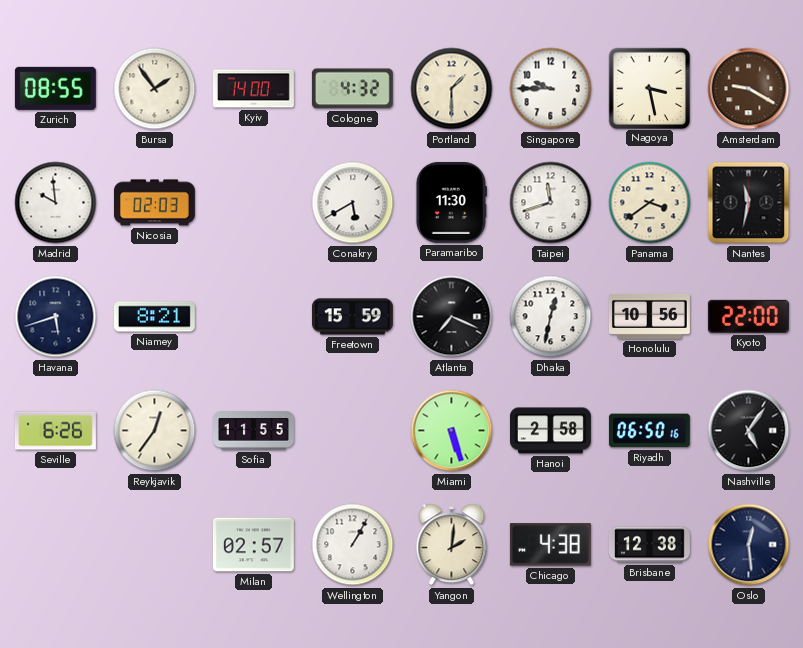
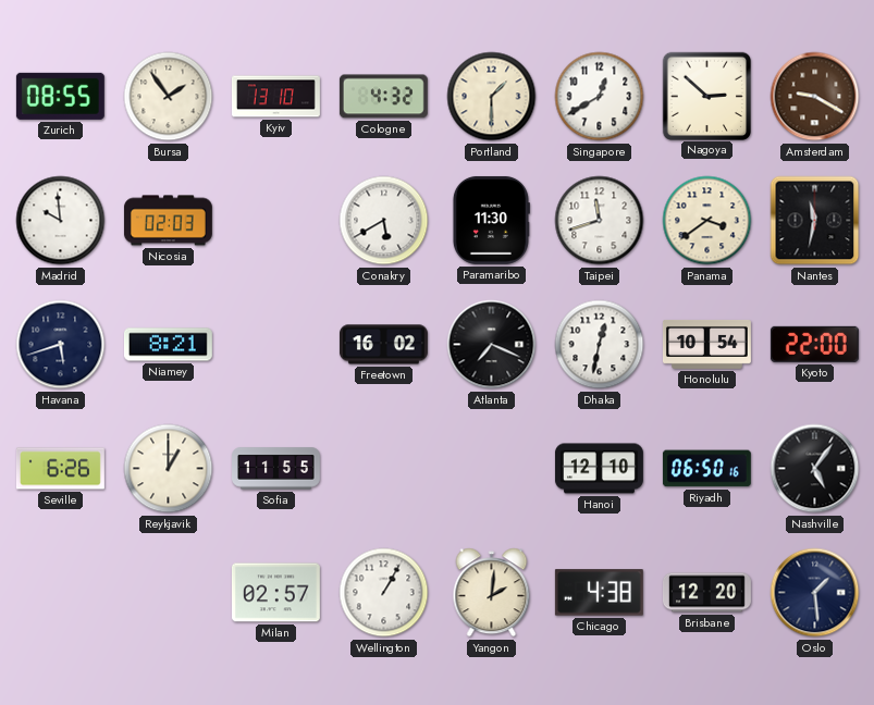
Kyiv: 14:00 -> 13:10
Singapore: 9:45 -> 12:40
Nagoya: 3:28 -> 2:52
Freetown: 15:59 -> 16:02
Honolulu: 10:56 -> 10:54
Reykjavik: 12:36 -> 1:00
Miami: 5:27 -> none
Hanoi: 2:58 -> 12:10
Brisbane: 12:38 -> 12:20
Oslo: 12:29 -> 1:29
